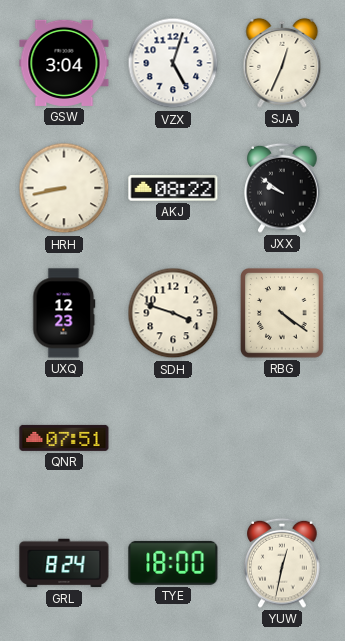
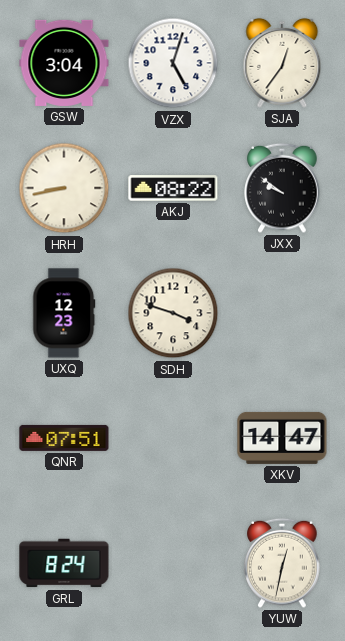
SJA: 12:34 -> 12:36
RBG: 4:21 -> none
XKV: none -> 14:47
TYE: 18:00 -> none
